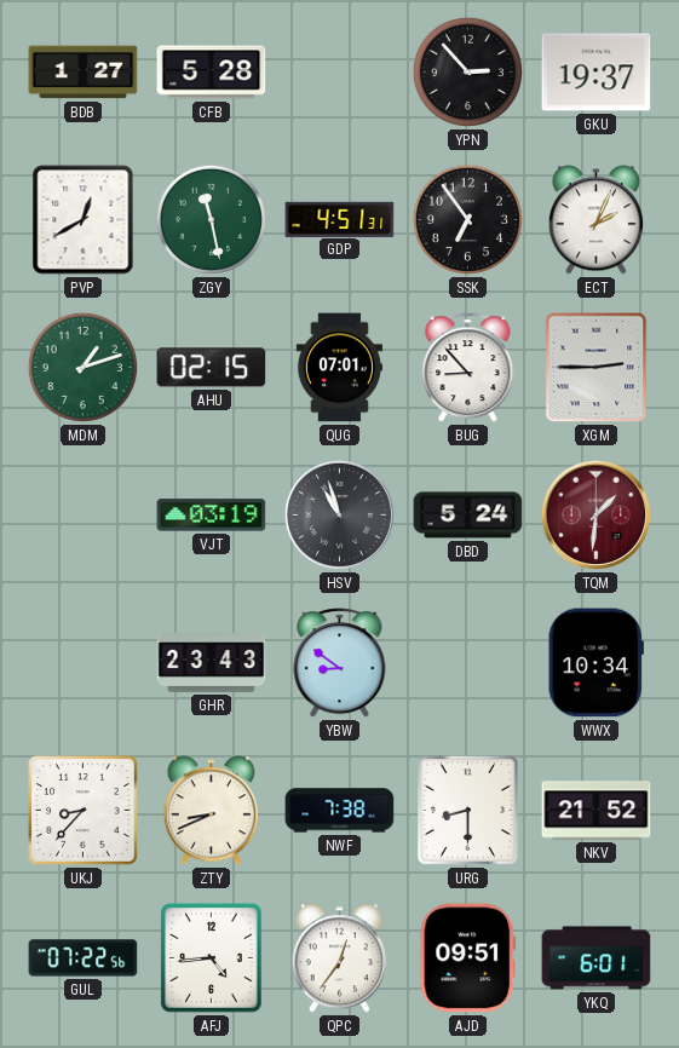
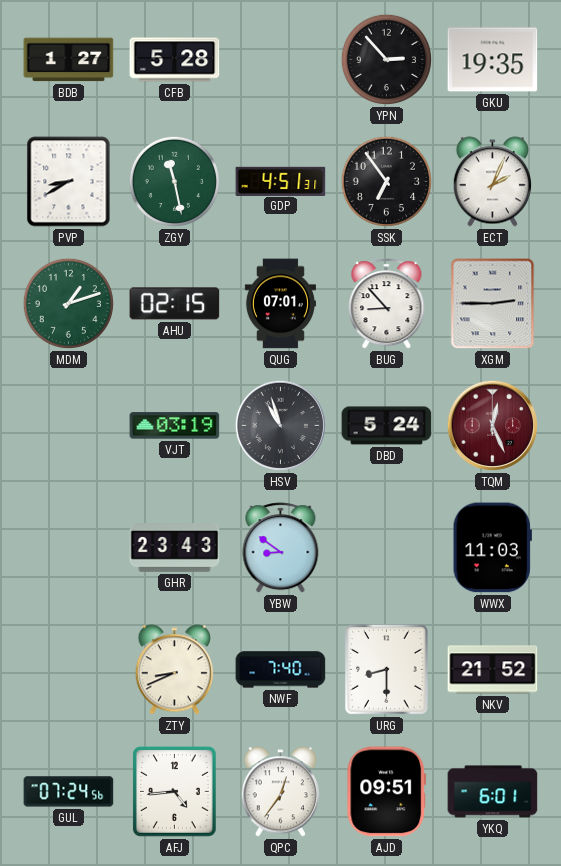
GKU: 19:37 -> 19:35
PVP: 12:40 -> 8:40
TQM: 1:31 -> 12:26
WWX: 10:34 -> 11:03
UKJ: 8:37 -> none
NWF: 7:38 -> 7:40
GUL: 07:22 -> 07:24
